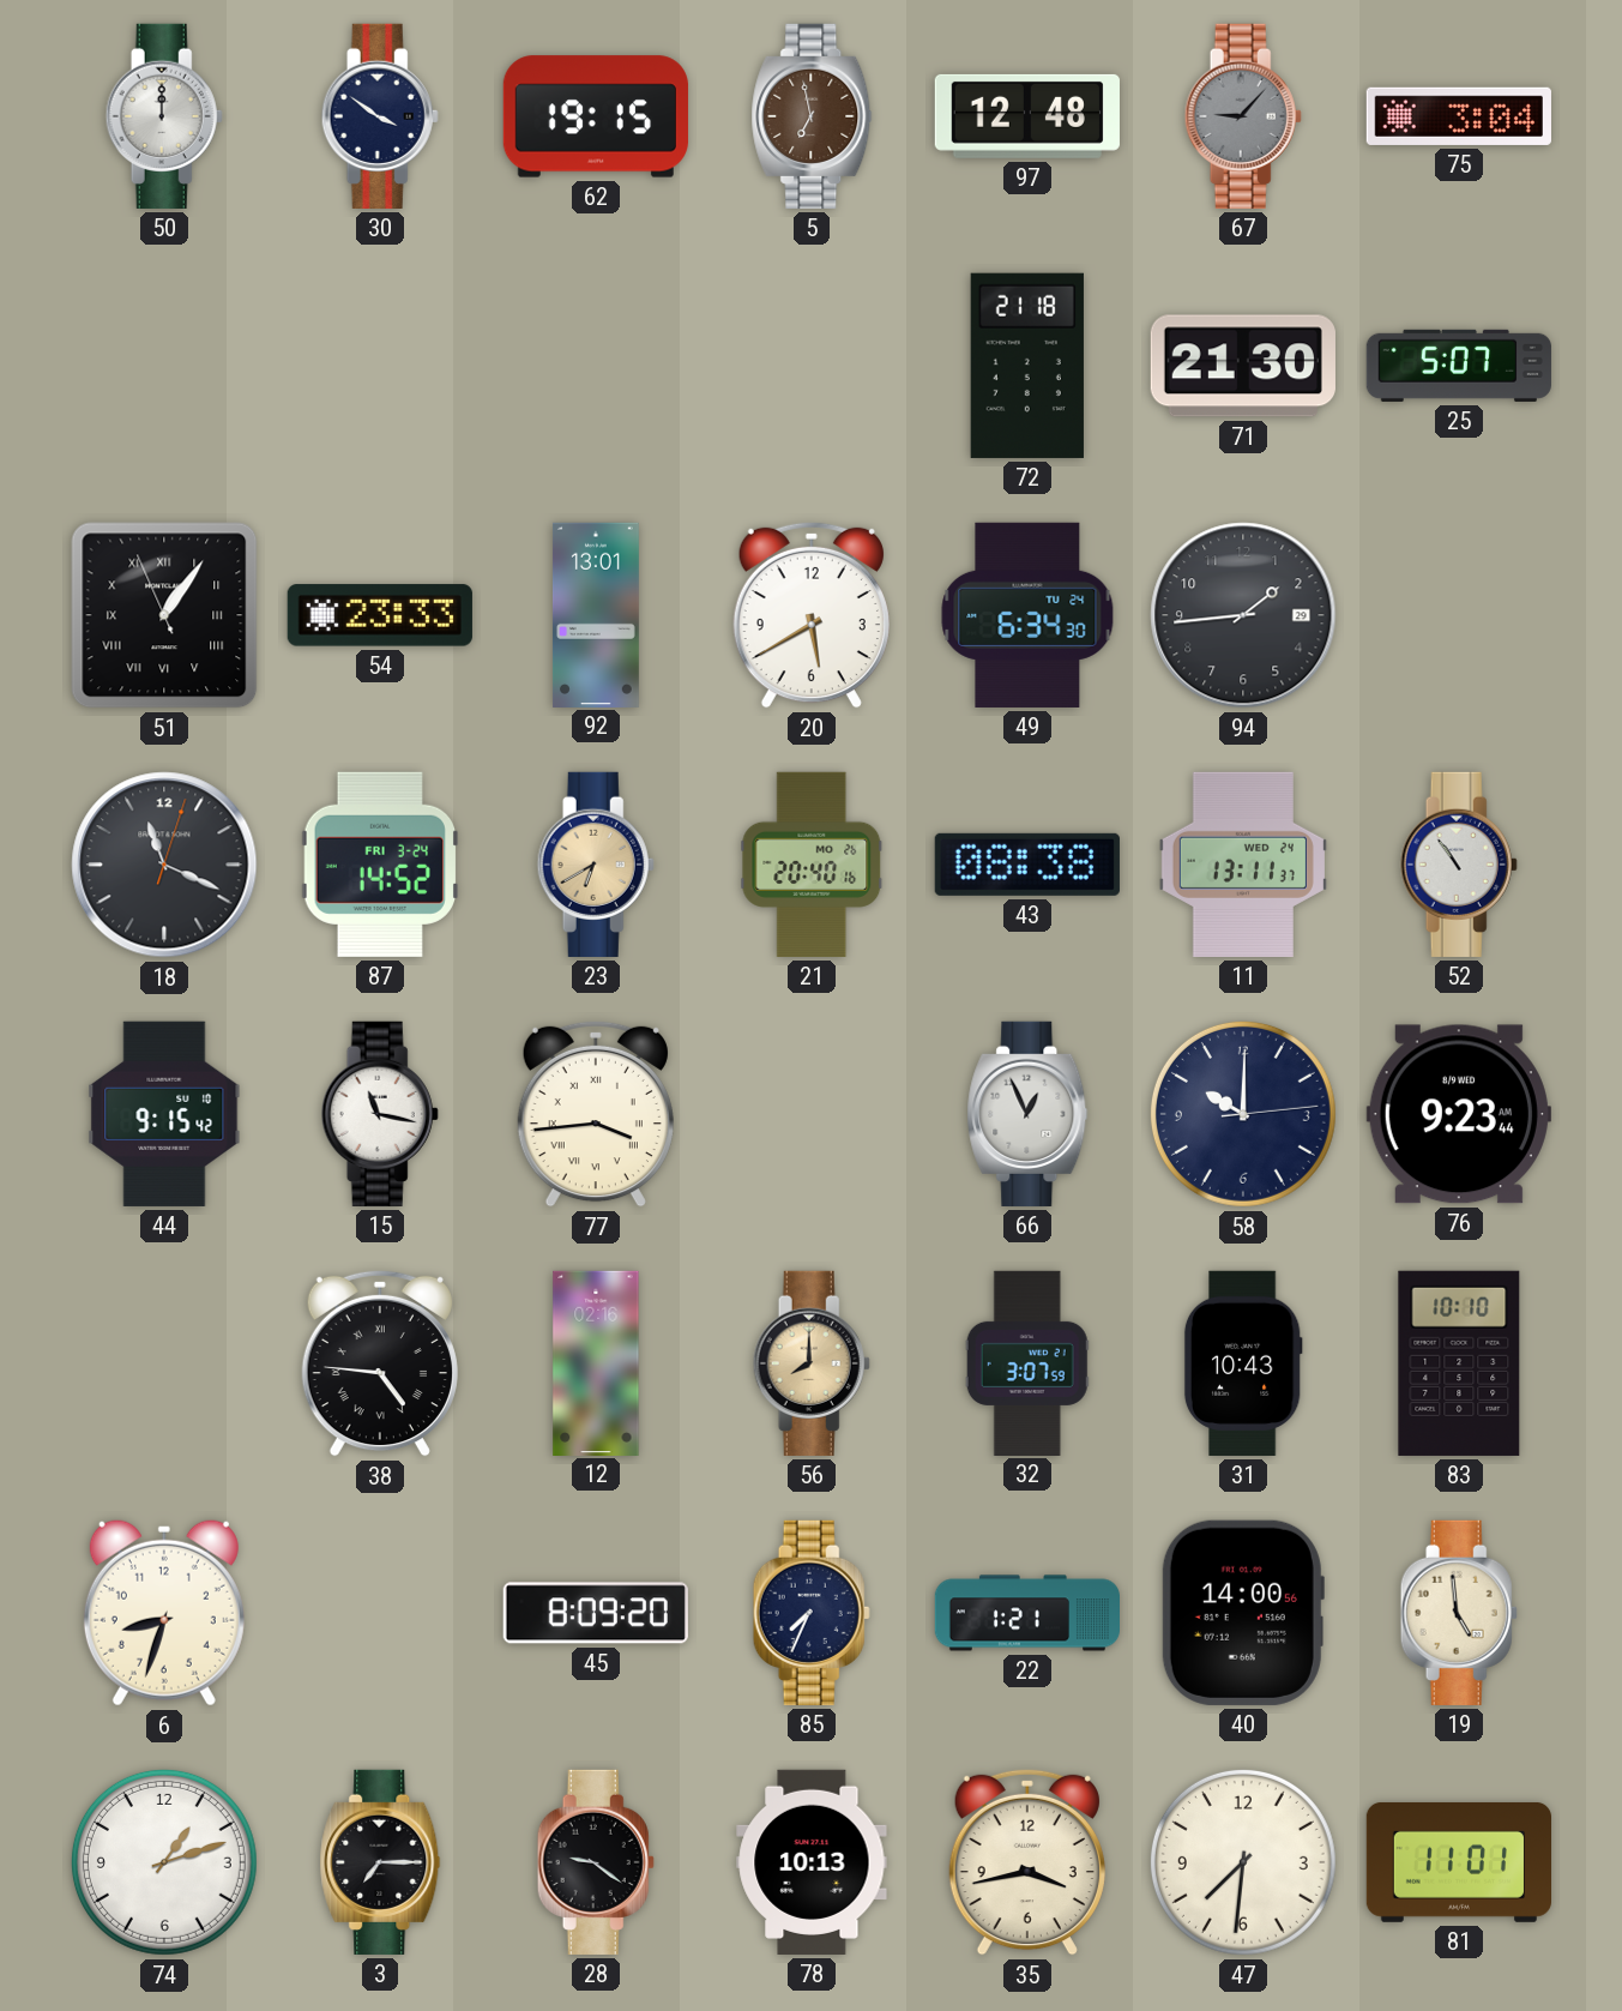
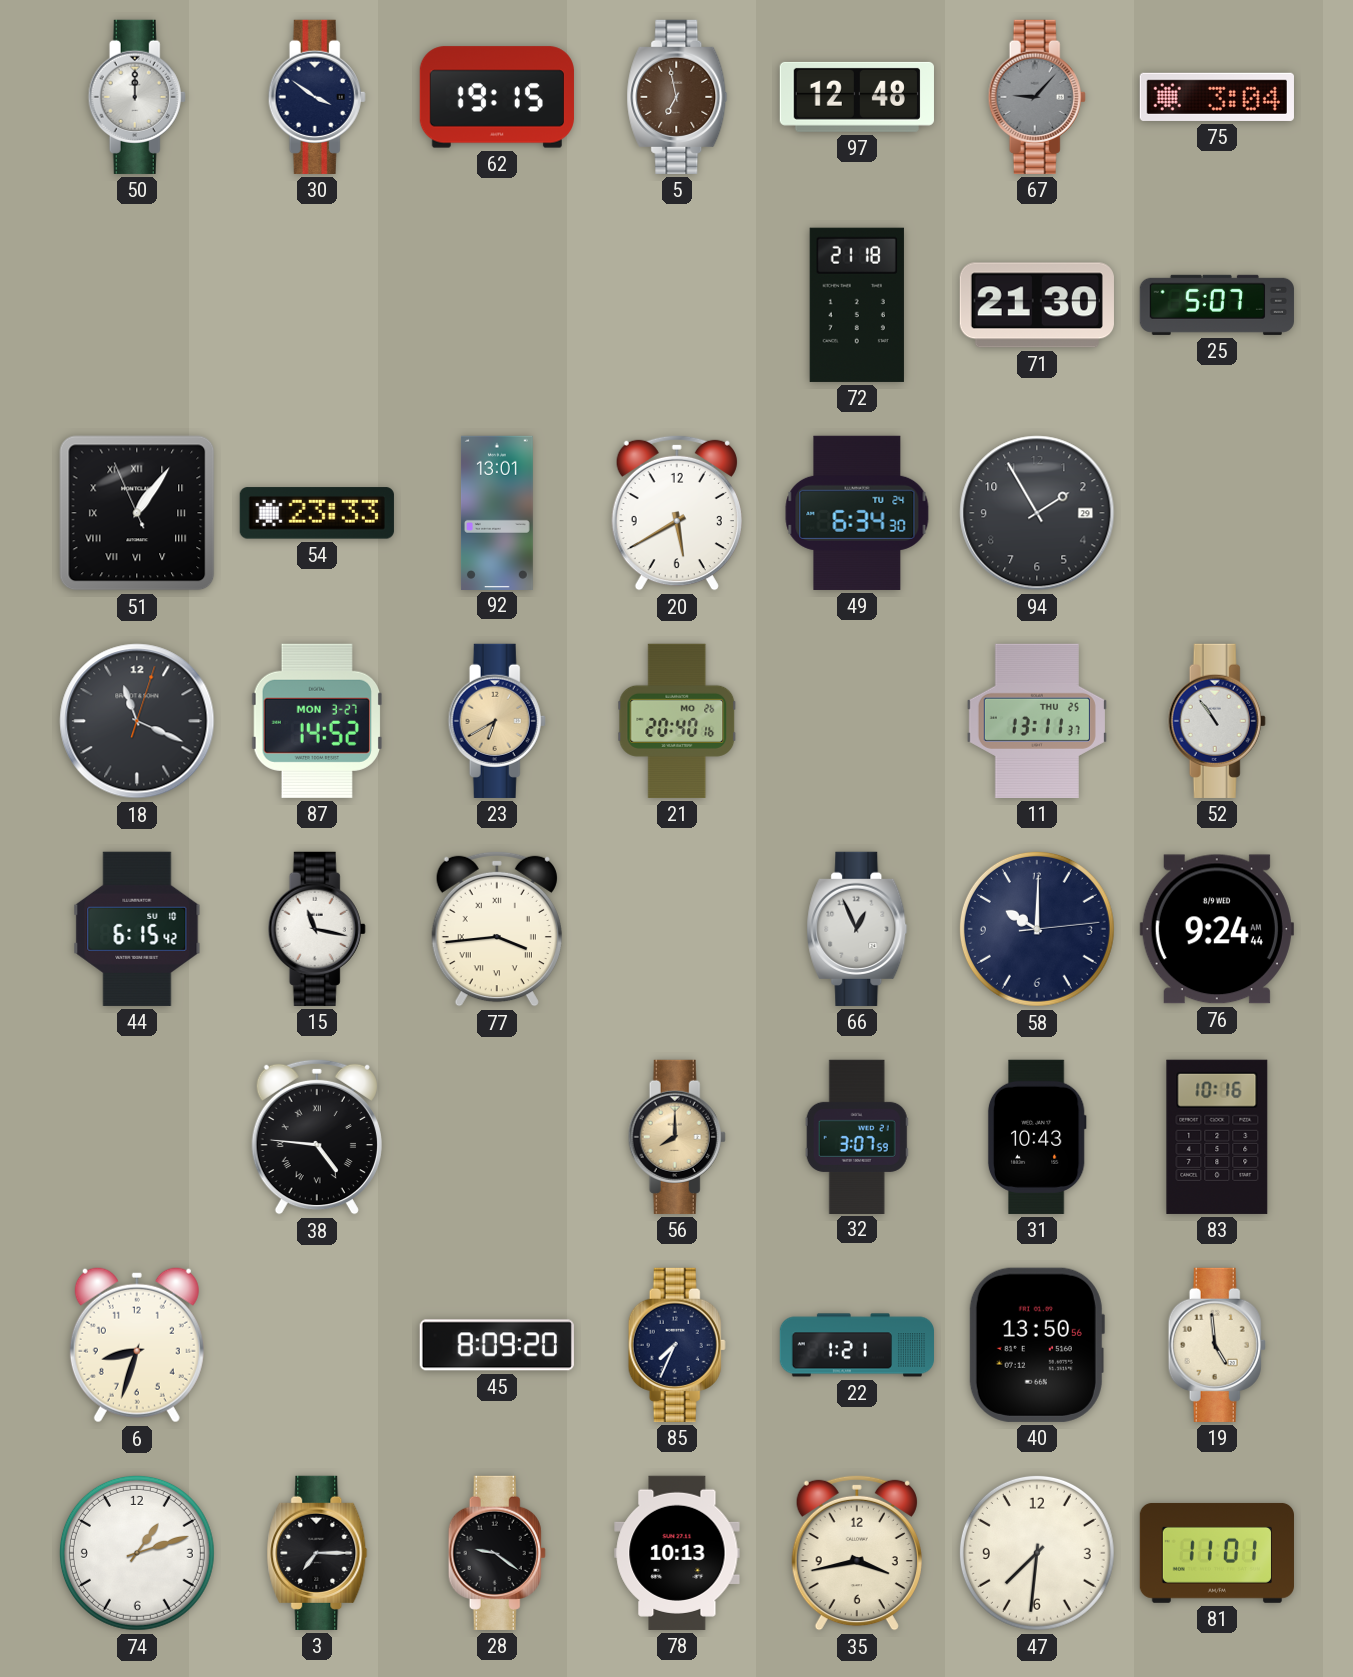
94: 1:44 -> 1:55
87 date: FRI 3-24 -> MON 3-27
43: 08:38 -> none
11 date: WED 24 -> THU 25
44: 9:15 -> 6:15
76: 9:23 -> 9:24
12: 02:16 -> none
83: 10:10 -> 10:16
40: 14:00 -> 13:50
